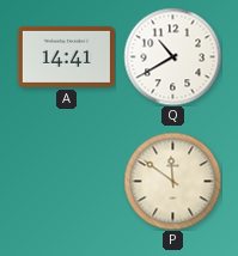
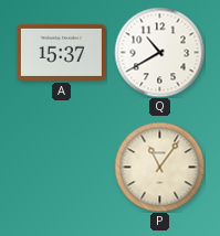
A: 14:41 -> 15:37
P: 11:51 -> 11:06
